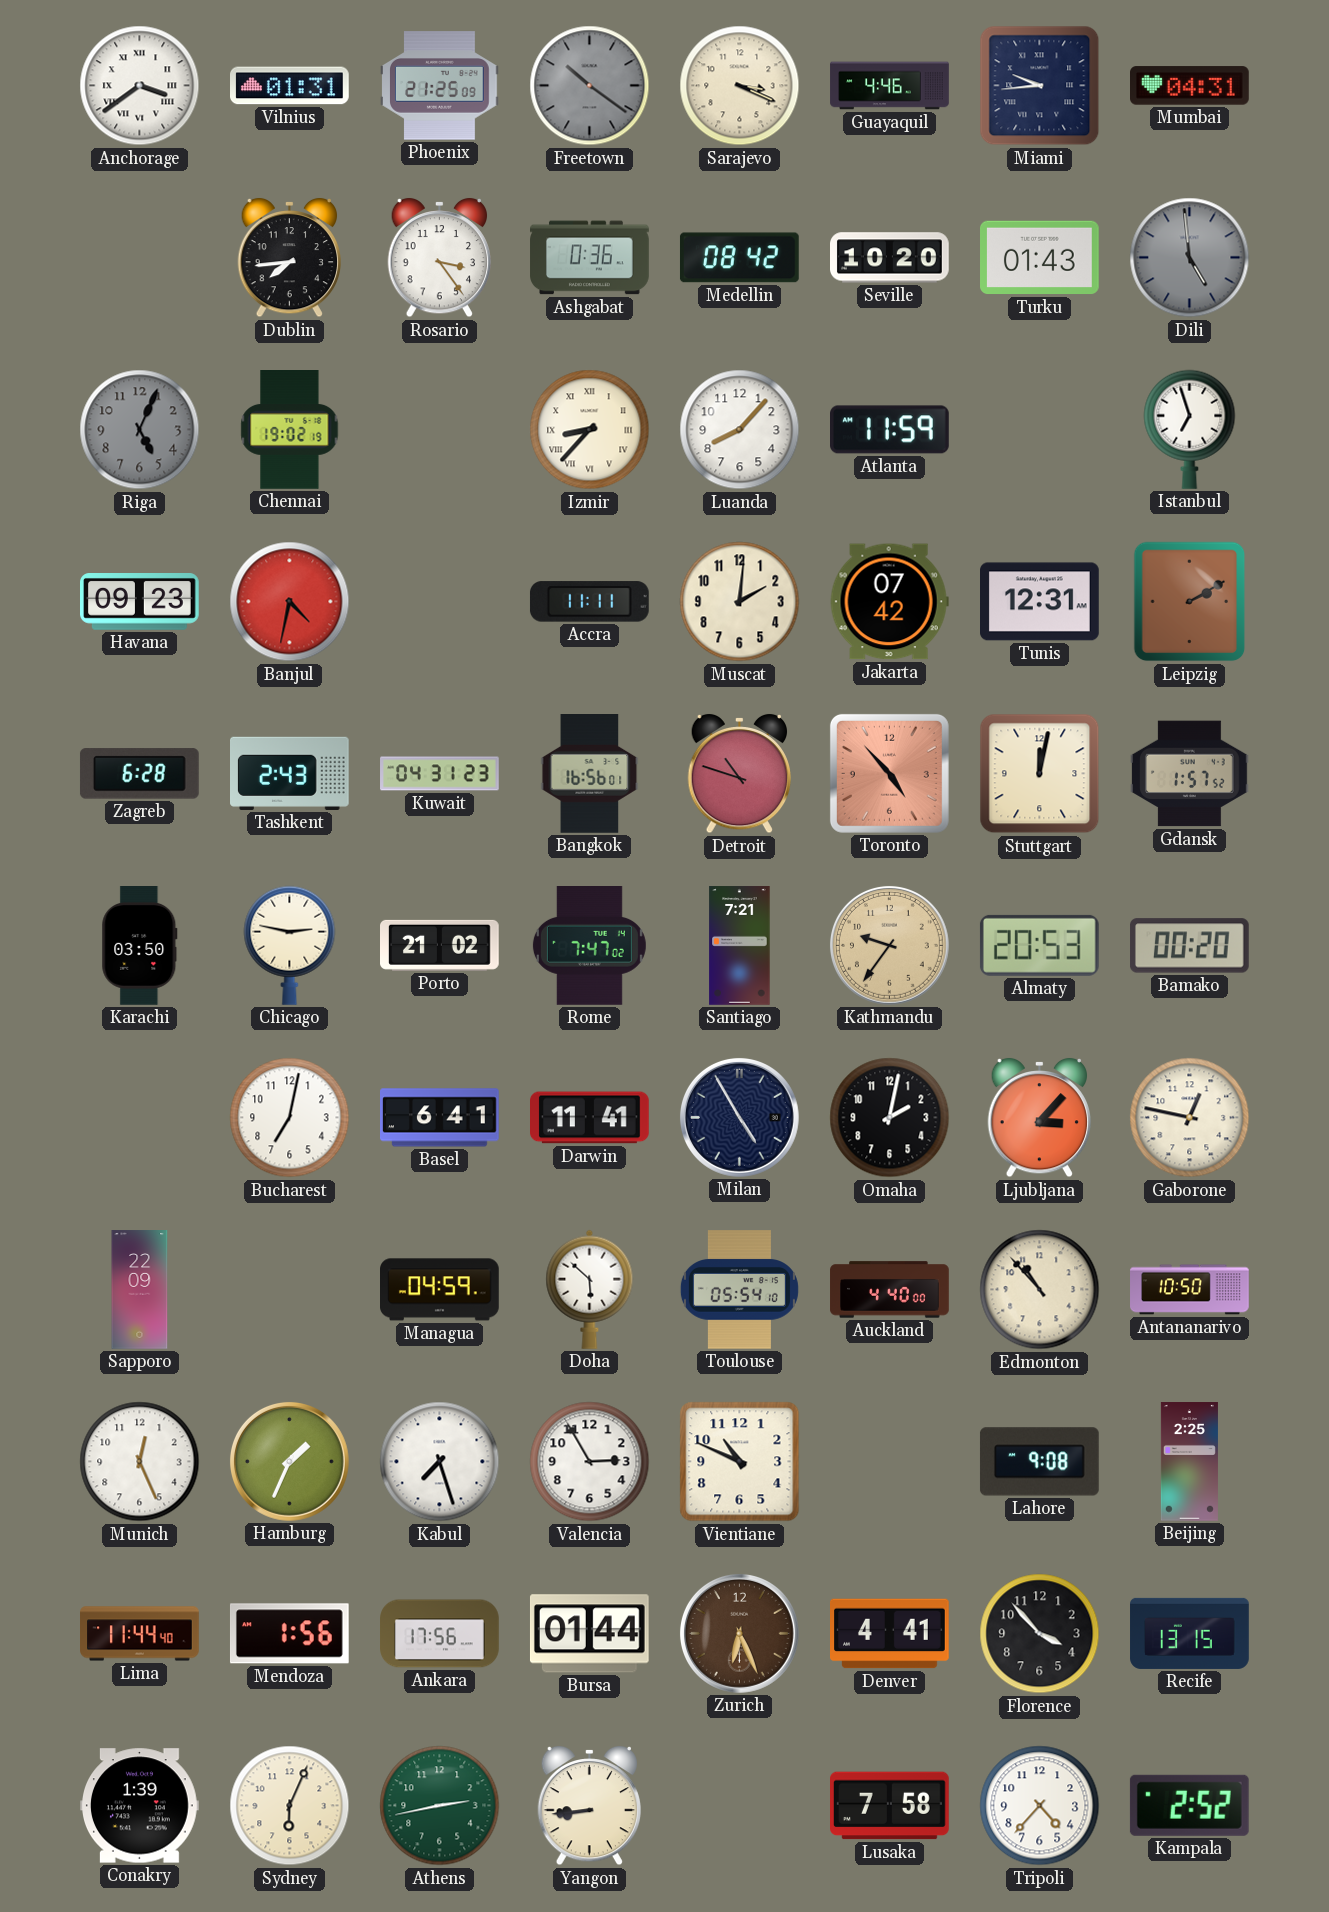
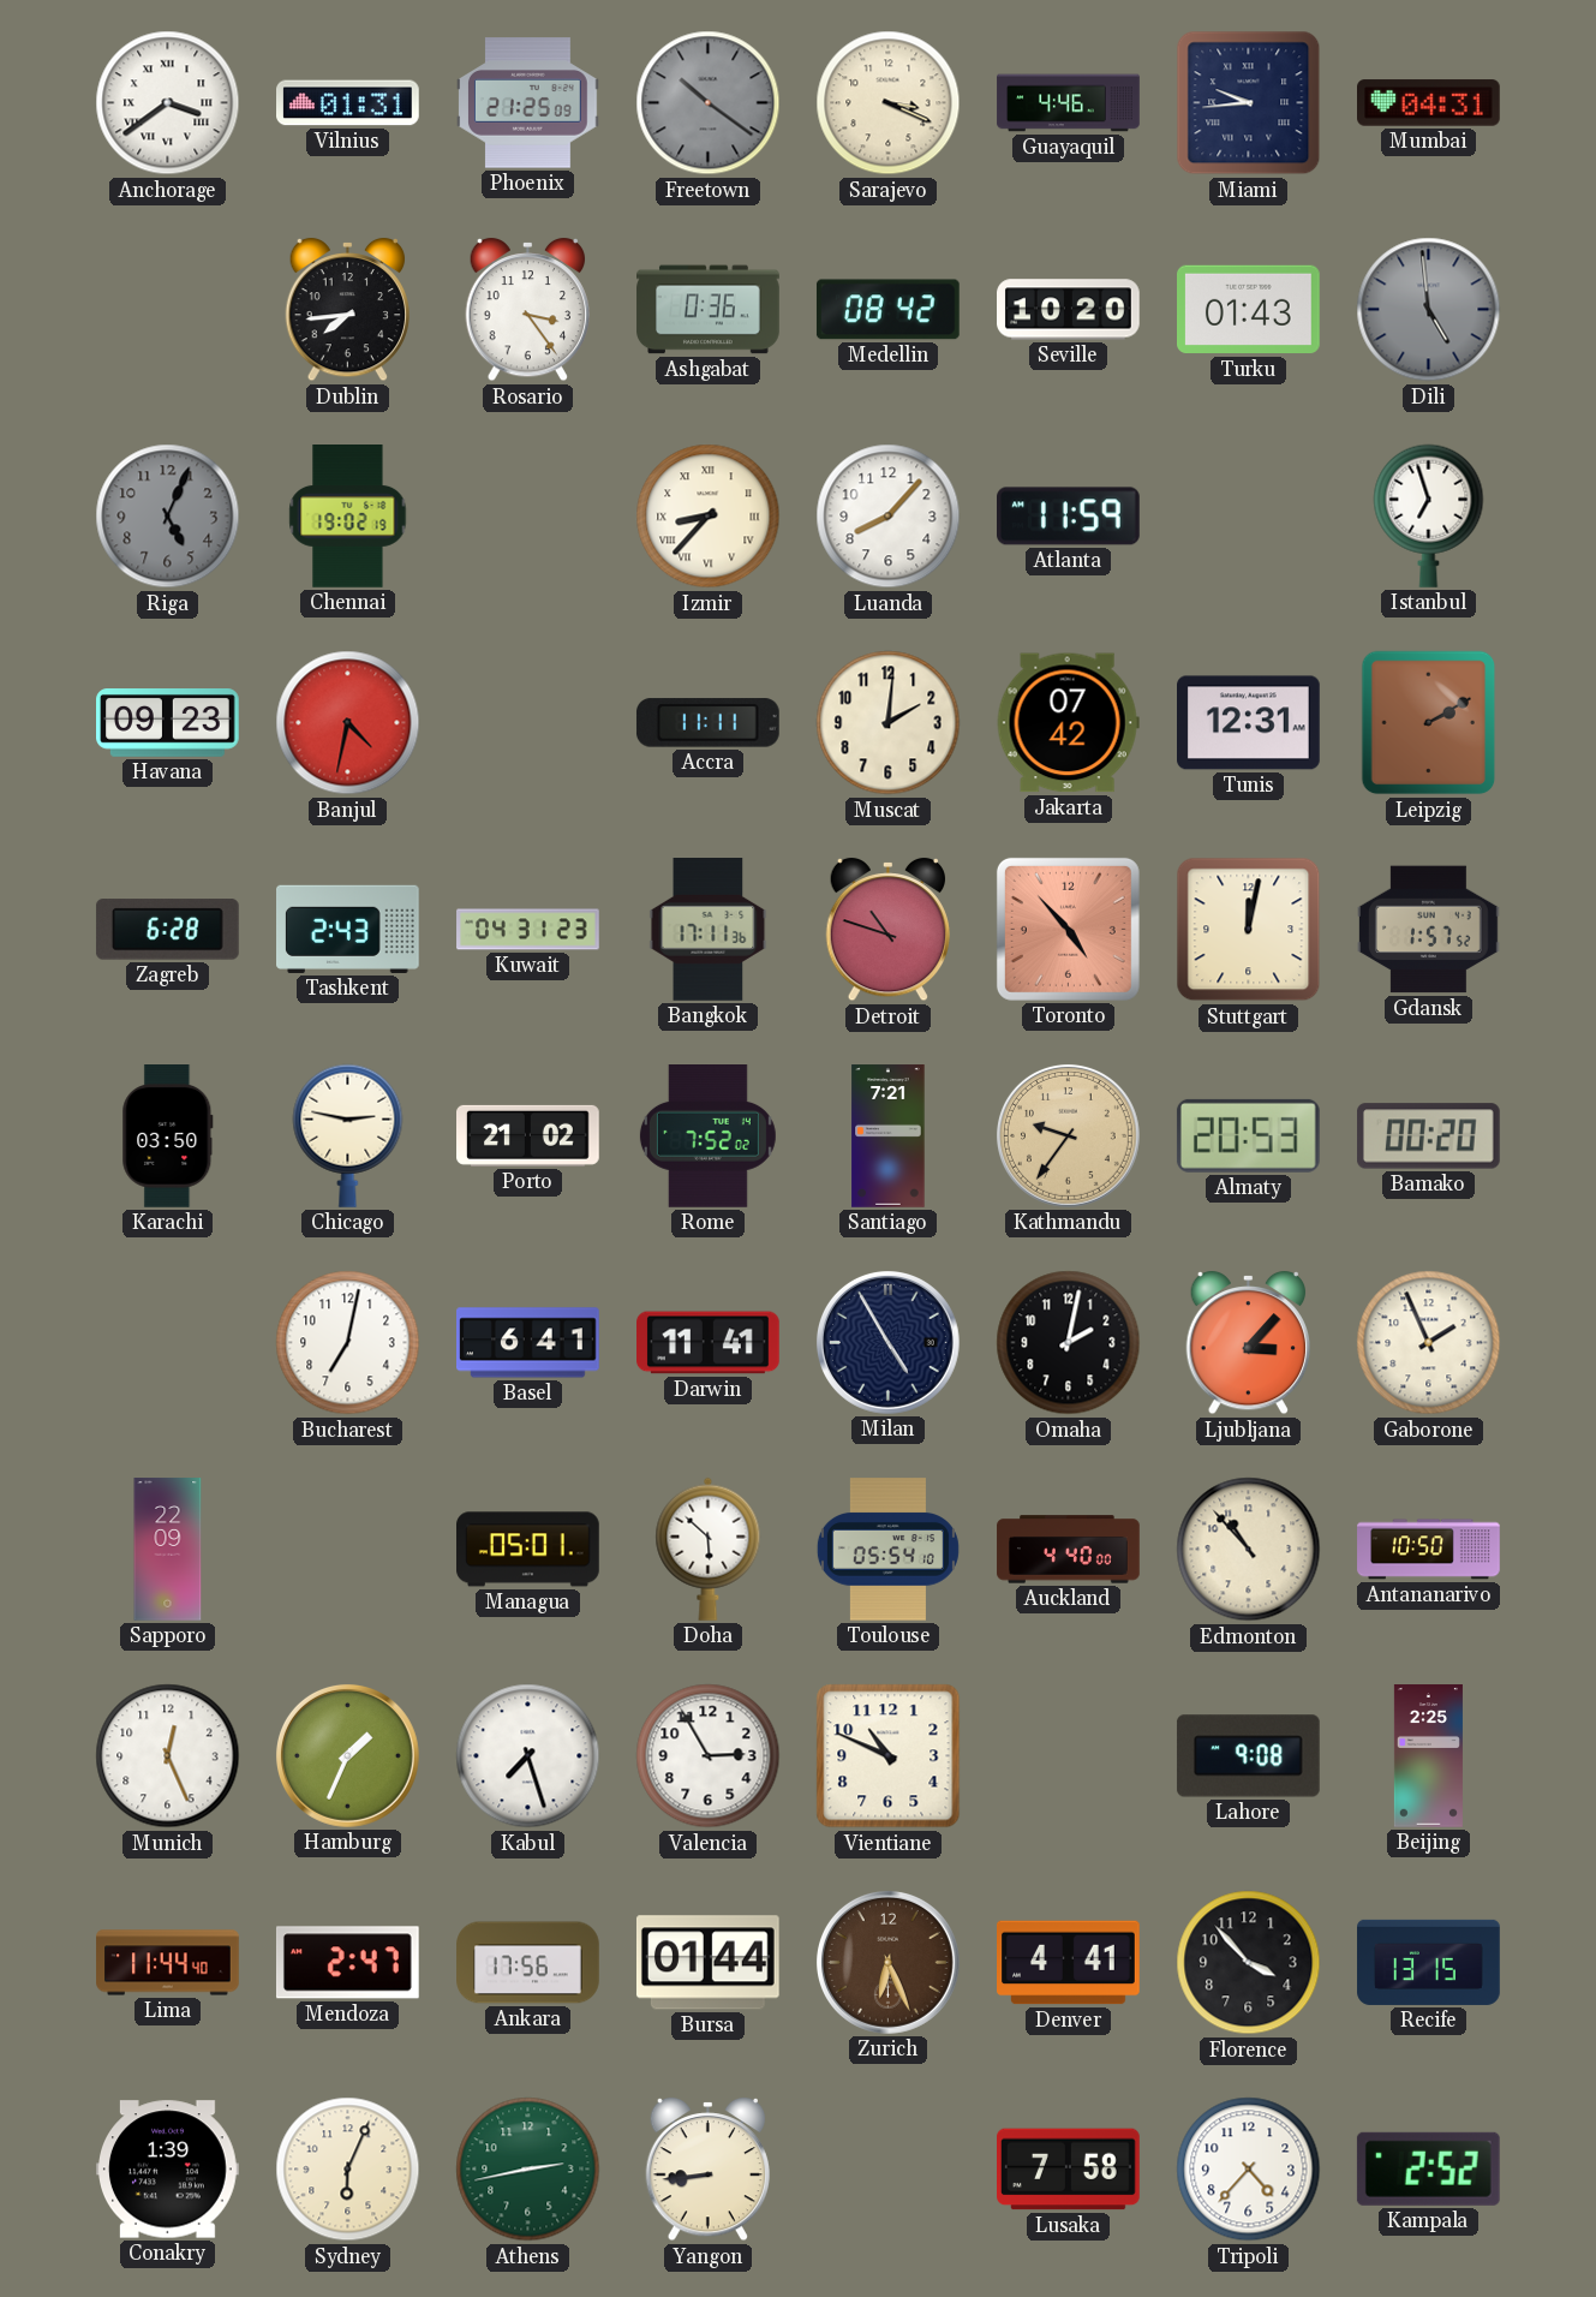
Bangkok: 16:56 -> 17:11
Rome: 7:47 -> 7:52
Gaborone: 12:47 -> 1:56
Managua: 04:59 -> 05:01
Mendoza: 1:56 -> 2:47
